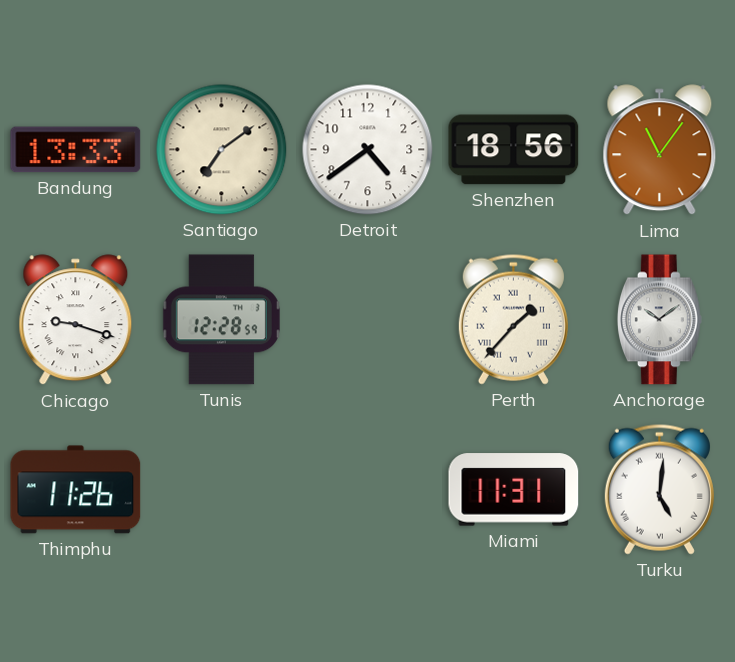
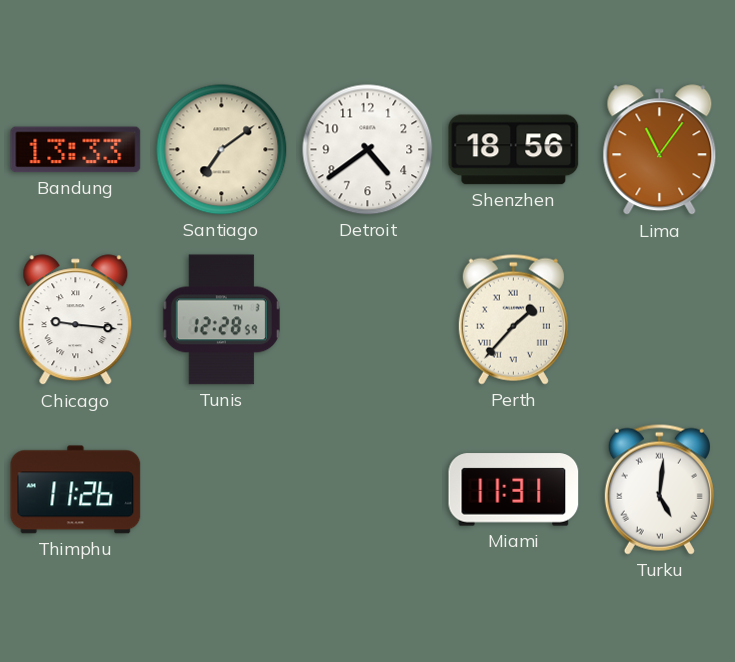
Chicago: 9:18 -> 9:16
Anchorage: 10:09 -> none
